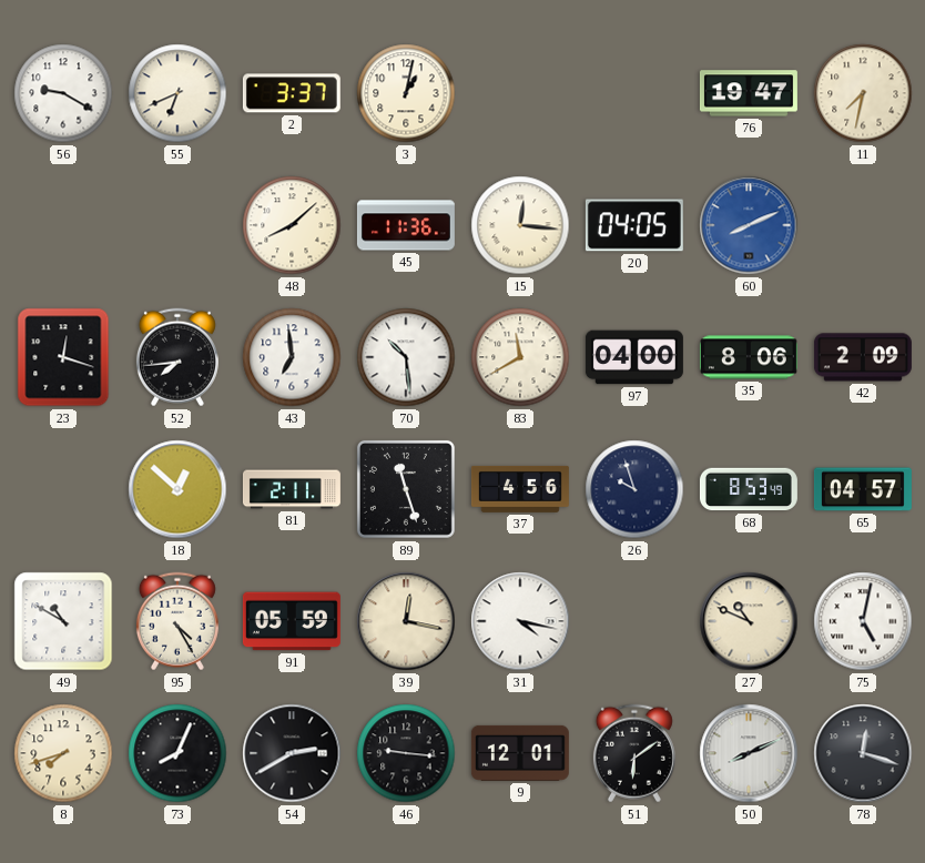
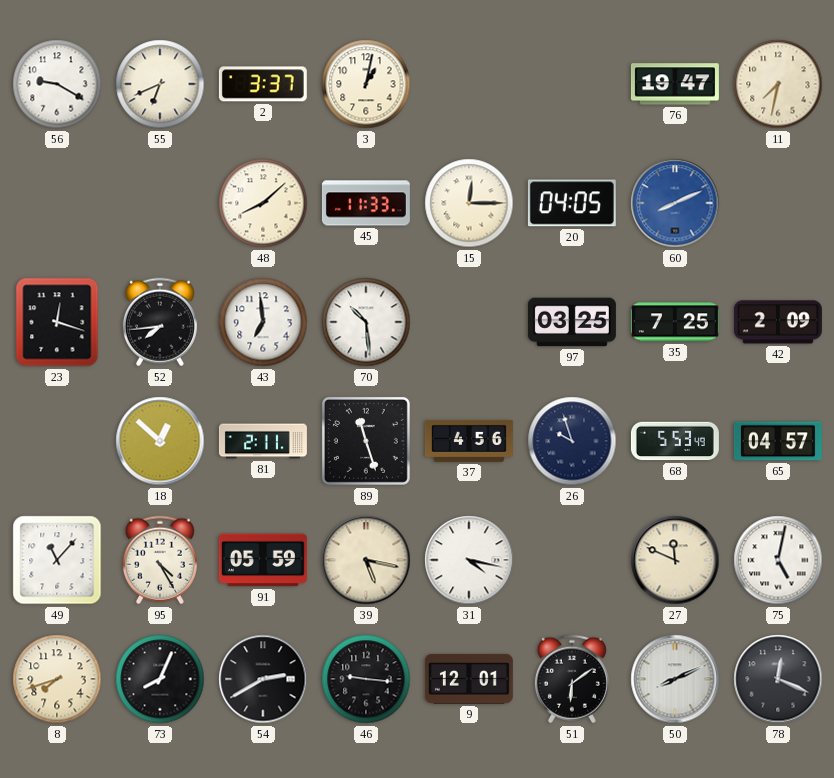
45: 11:36 -> 11:33
15: 12:16 -> 12:15
83: 11:40 -> none
97: 04:00 -> 03:25
35: 8:06 -> 7:25
68: 8:53 -> 5:53
49: 10:50 -> 11:07
39: 12:17 -> 5:17
27: 10:49 -> 11:49
78: 12:18 -> 12:19
